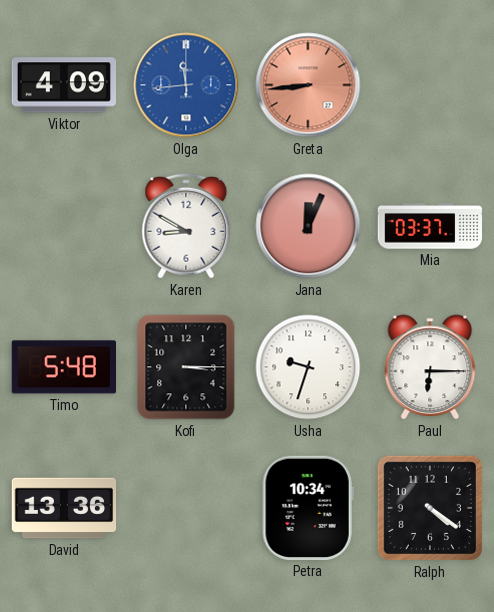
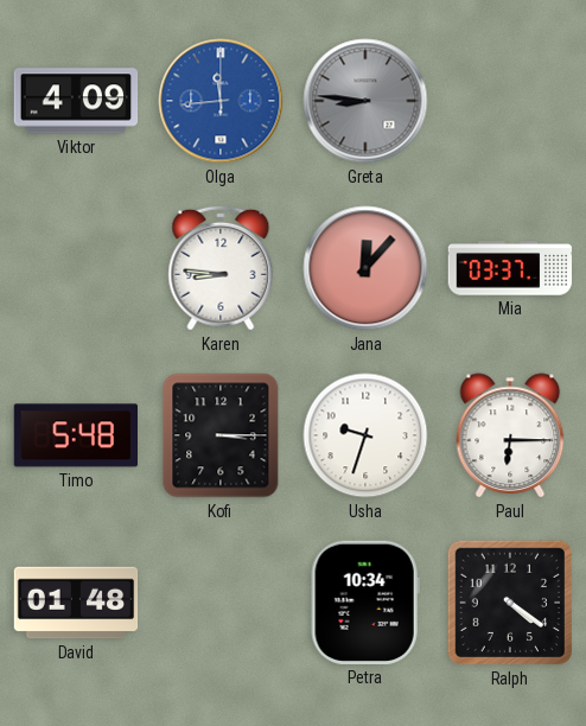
Greta: 8:44 -> 8:46
Greta dial: salmon -> grey
Karen: 8:50 -> 8:46
Jana: 12:04 -> 12:07
David: 13:36 -> 01:48
